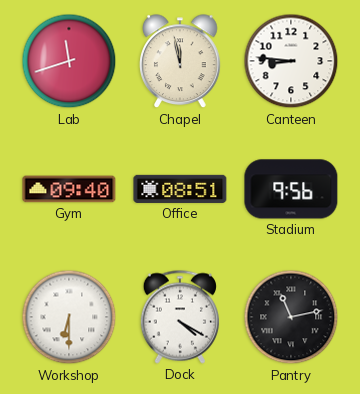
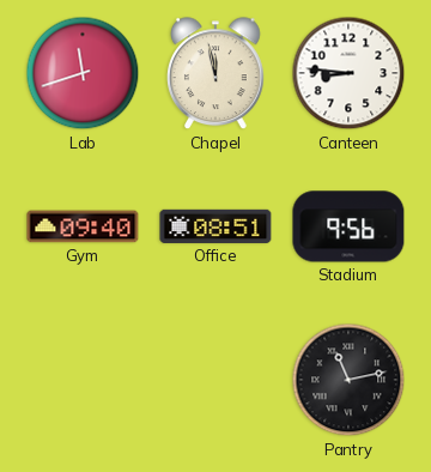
Workshop: 6:30 -> none
Dock: 4:20 -> none
